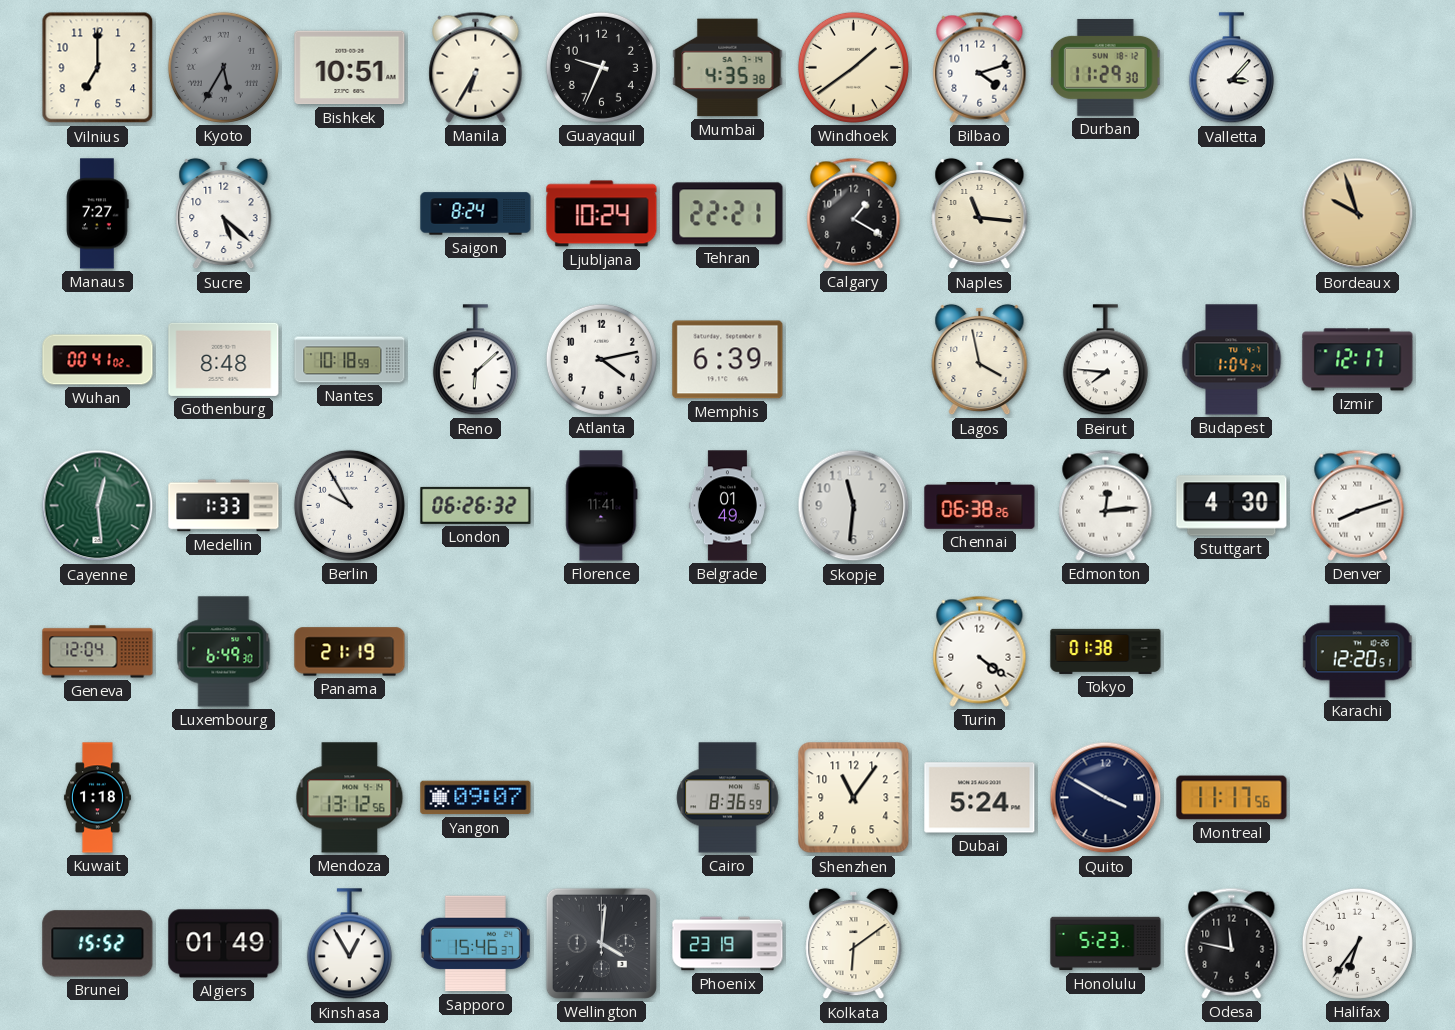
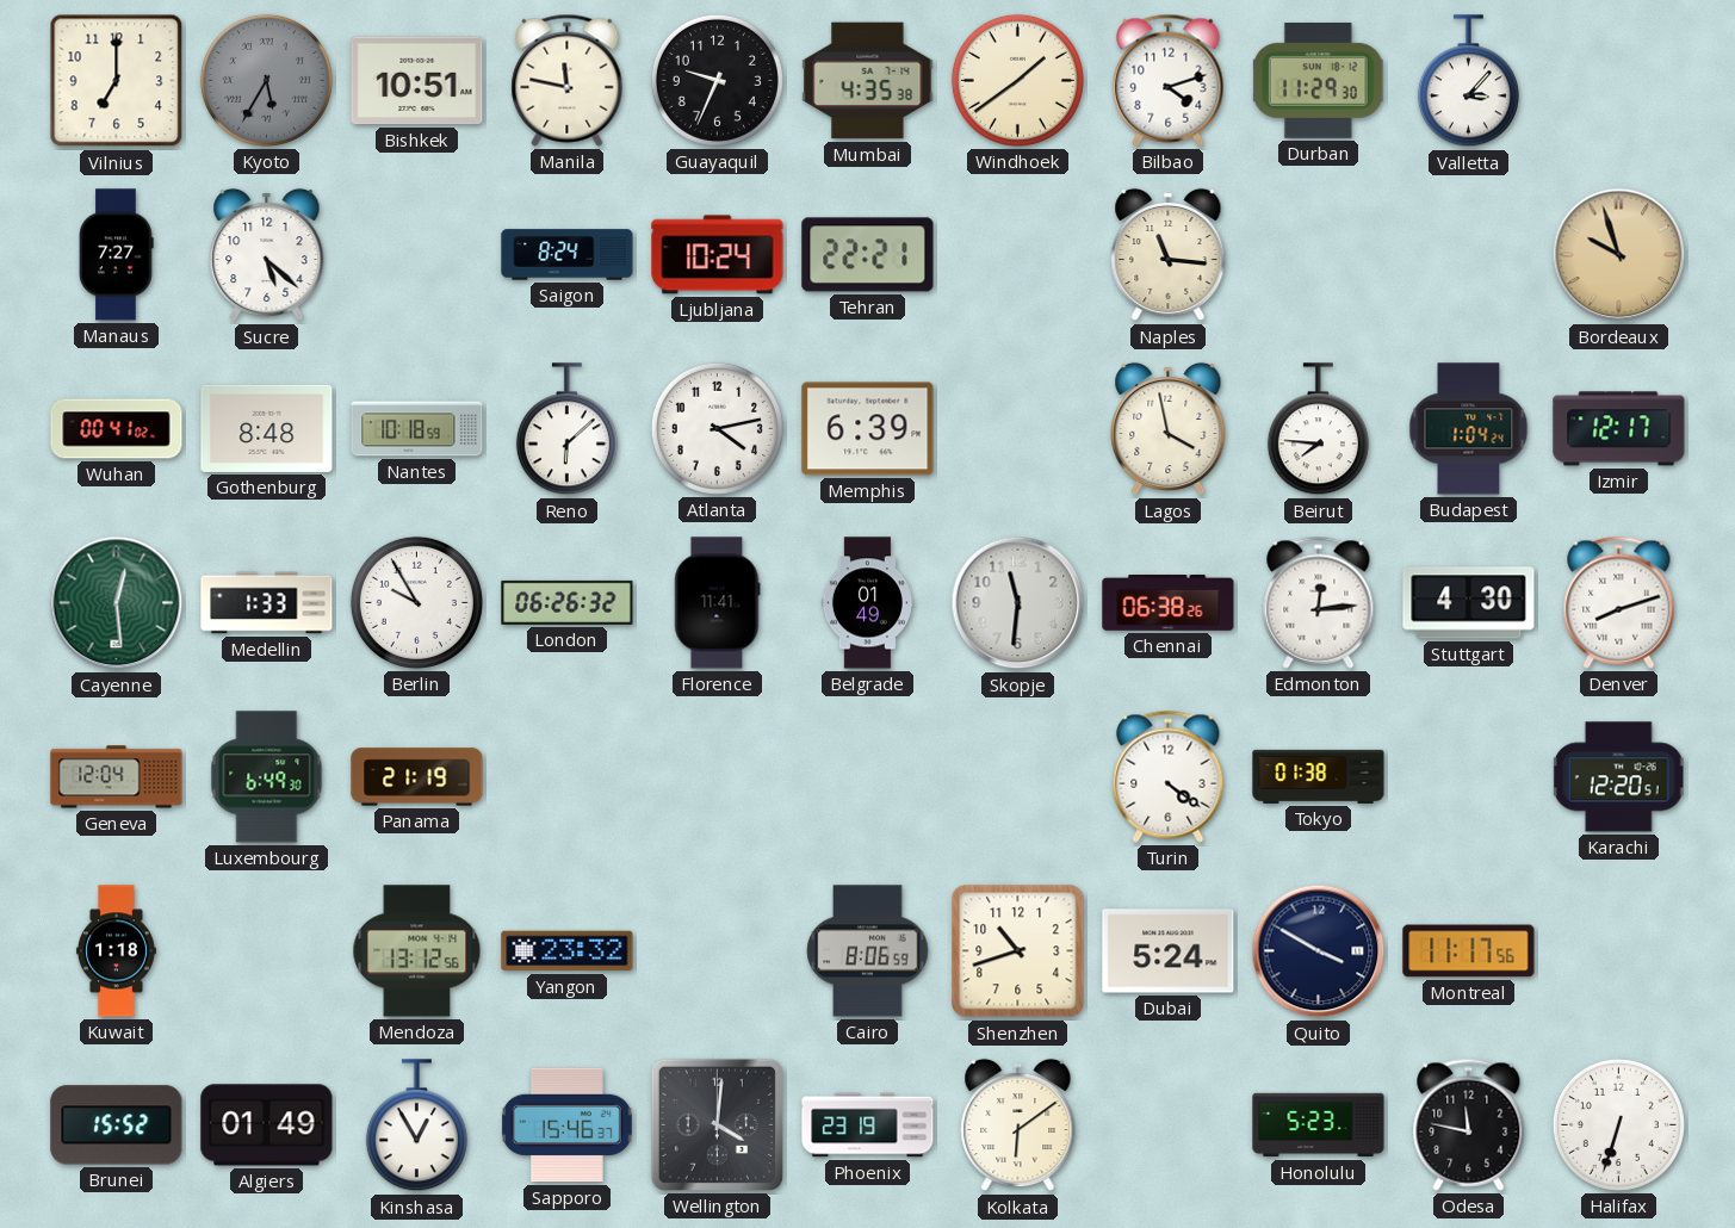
Manila: 6:35 -> 11:47
Calgary: 1:20 -> none
Yangon: 09:07 -> 23:32
Cairo: 8:36 -> 8:06
Shenzhen: 11:06 -> 10:42
Halifax: 6:36 -> 6:33
